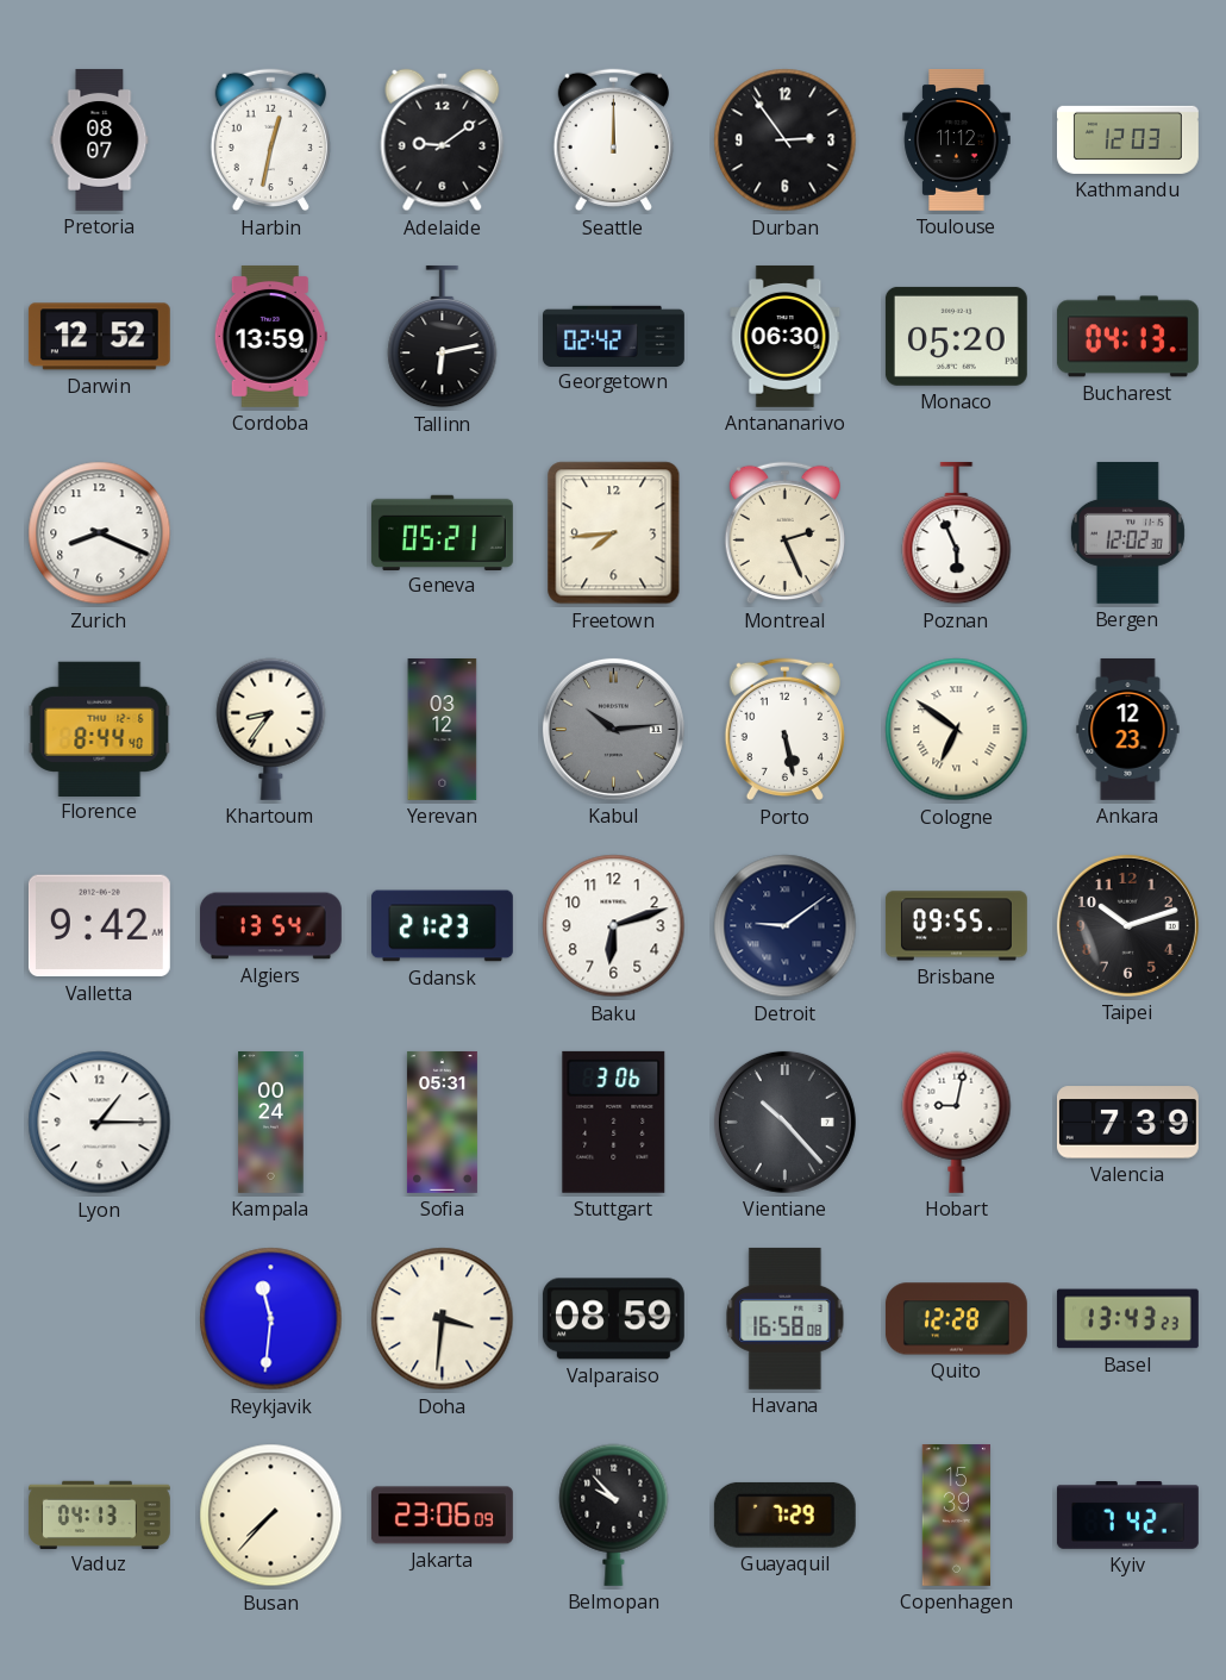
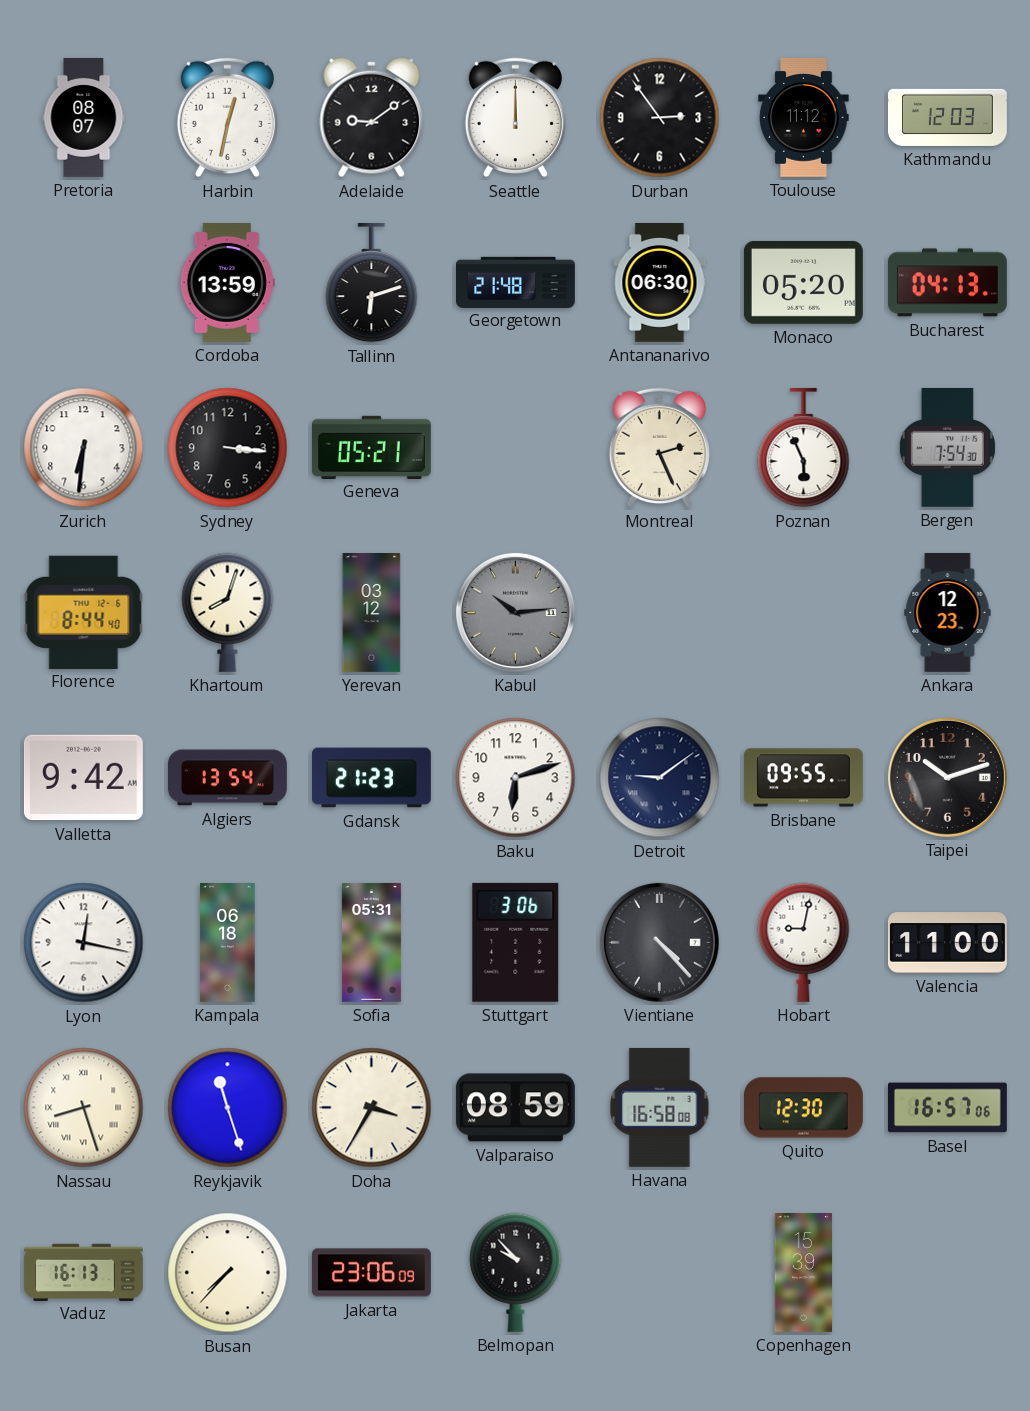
Darwin: 12:52 -> none
Tallinn: 6:13 -> 6:12
Georgetown: 02:42 -> 21:48
Zurich: 8:19 -> 6:31
Sydney: none -> 3:16
Freetown: 7:44 -> none
Bergen: 12:02 -> 7:54
Khartoum: 8:36 -> 8:03
Porto: 5:28 -> none
Cologne: 6:51 -> none
Lyon: 1:15 -> 12:17
Kampala: 00:24 -> 06:18
Vientiane: 10:23 -> 4:23
Valencia: 7:39 -> 11:00
Nassau: none -> 8:27
Reykjavik: 11:31 -> 11:27
Doha: 3:31 -> 3:35
Quito: 12:28 -> 12:30
Basel: 13:43 -> 16:57
Vaduz: 04:13 -> 16:13
Guayaquil: 7:29 -> none
Kyiv: 7:42 -> none
